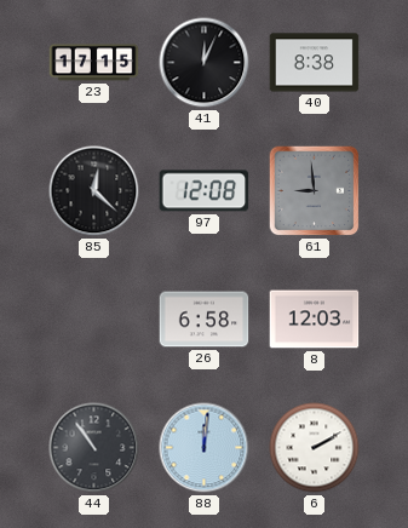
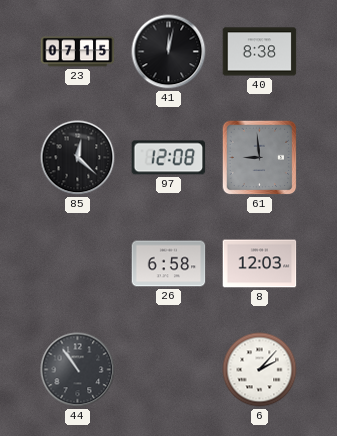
23: 17:15 -> 07:15
41: 12:04 -> 12:02
88: 12:01 -> none
6: 2:10 -> 2:07
